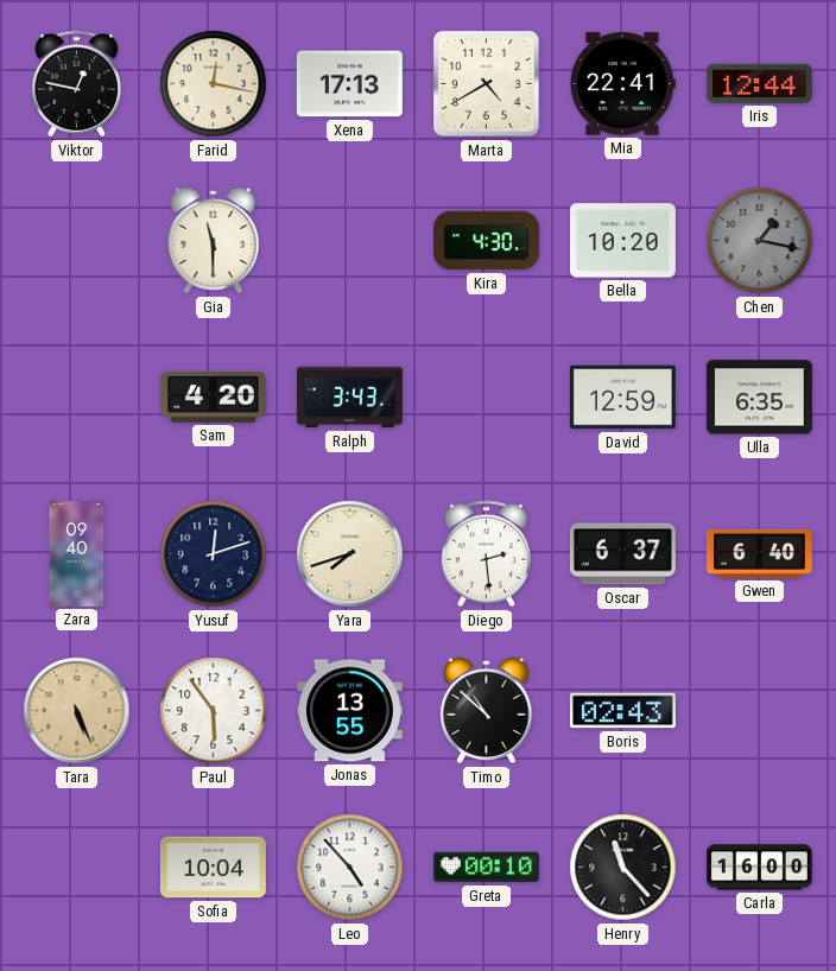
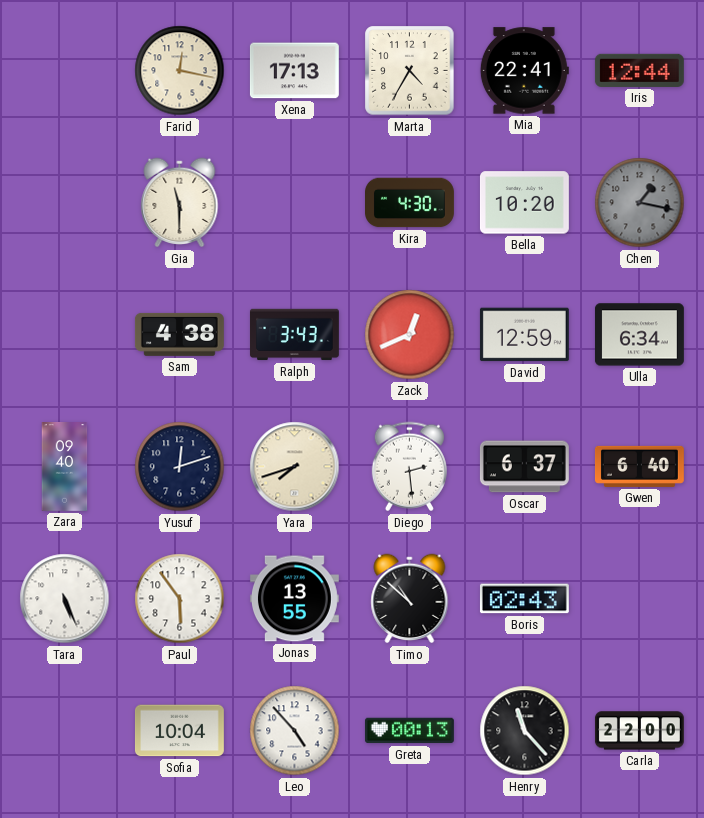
Viktor: 12:47 -> none
Marta: 4:40 -> 4:35
Sam: 4:20 -> 4:38
Zack: none -> 12:41
Ulla: 6:35 -> 6:34
Tara dial: champagne -> white
Greta: 00:10 -> 00:13
Carla: 16:00 -> 22:00
